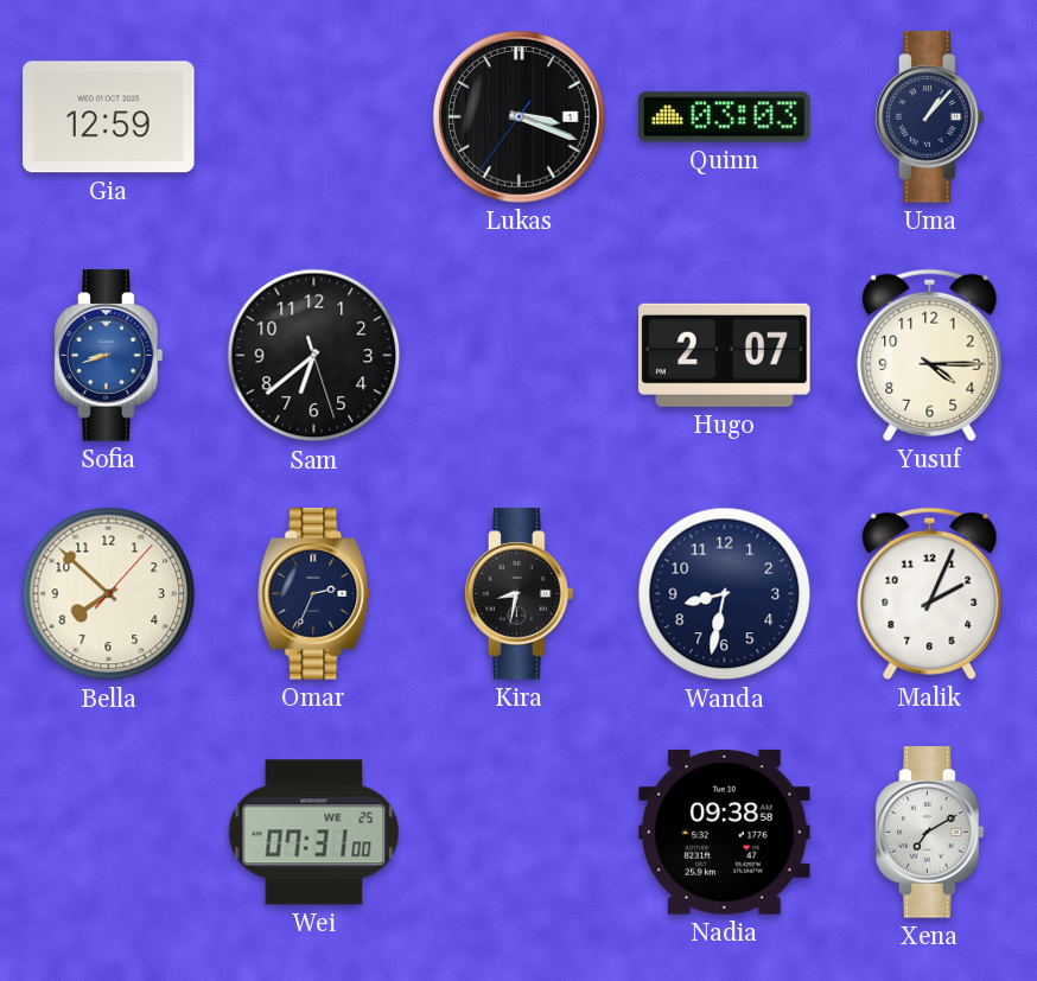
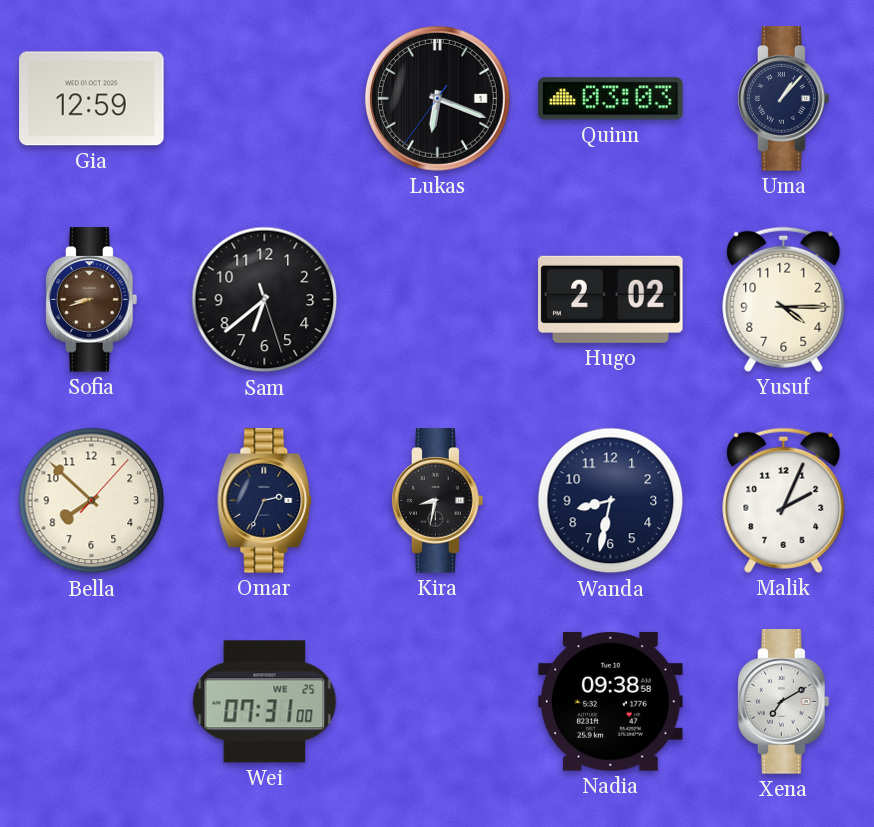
Lukas: 3:18 -> 6:18
Sofia dial: blue -> brown
Hugo: 2:07 -> 2:02
